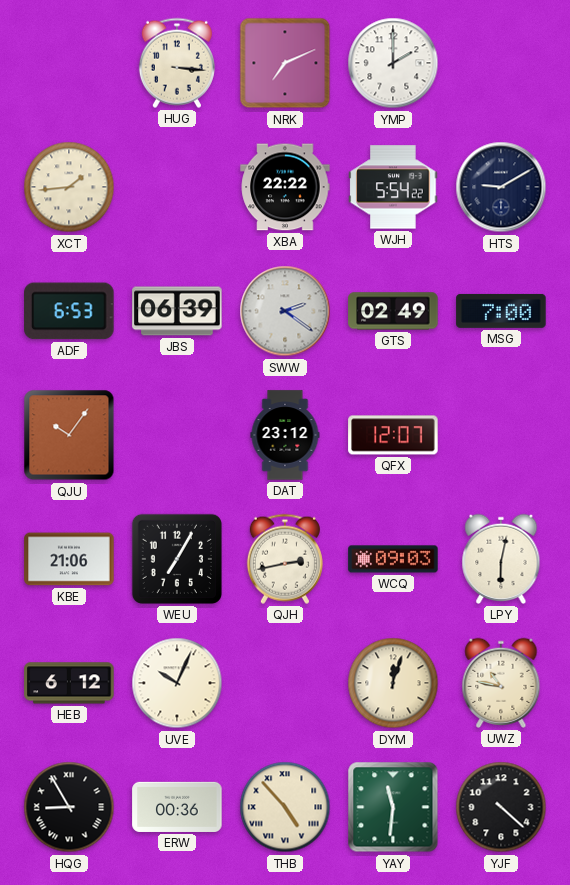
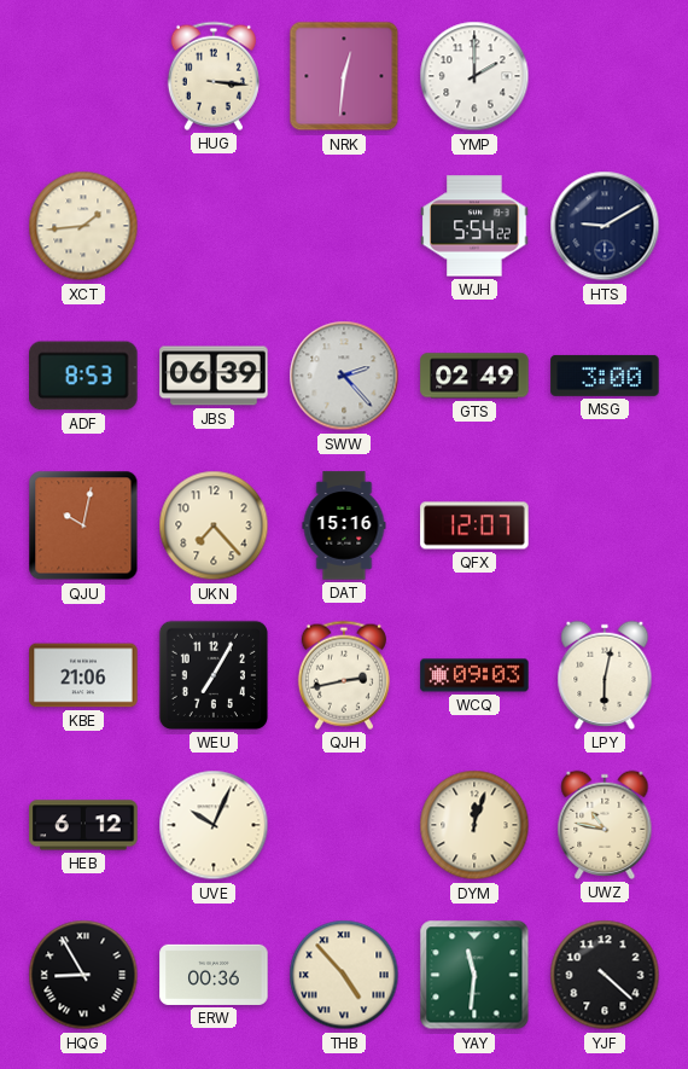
NRK: 7:11 -> 12:31
XBA: 22:22 -> none
ADF: 6:53 -> 8:53
SWW: 2:21 -> 2:23
MSG: 7:00 -> 3:00
QJU: 10:06 -> 10:02
UKN: none -> 7:23
DAT: 23:12 -> 15:16
